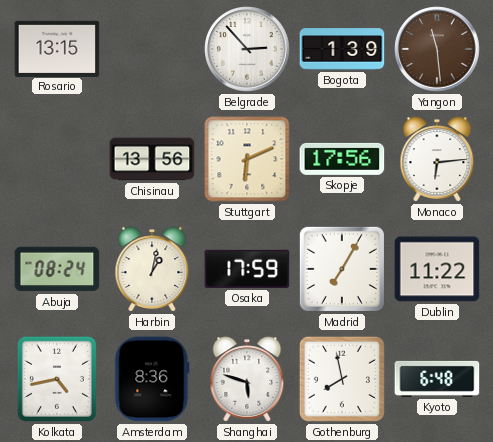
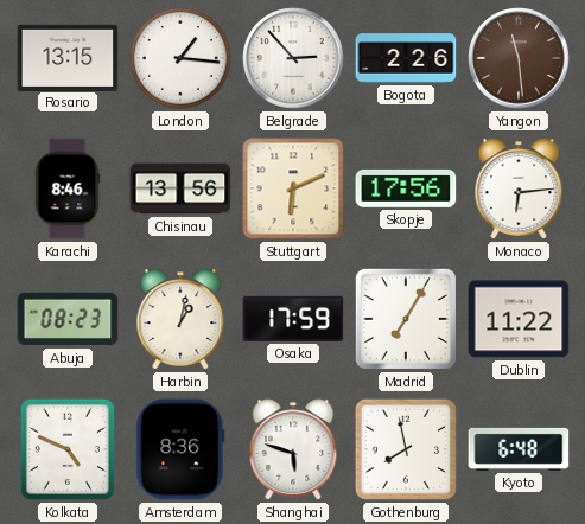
London: none -> 1:16
Bogota: 1:39 -> 2:26
Karachi: none -> 8:46
Abuja: 08:24 -> 08:23
Kolkata: 4:43 -> 4:49
